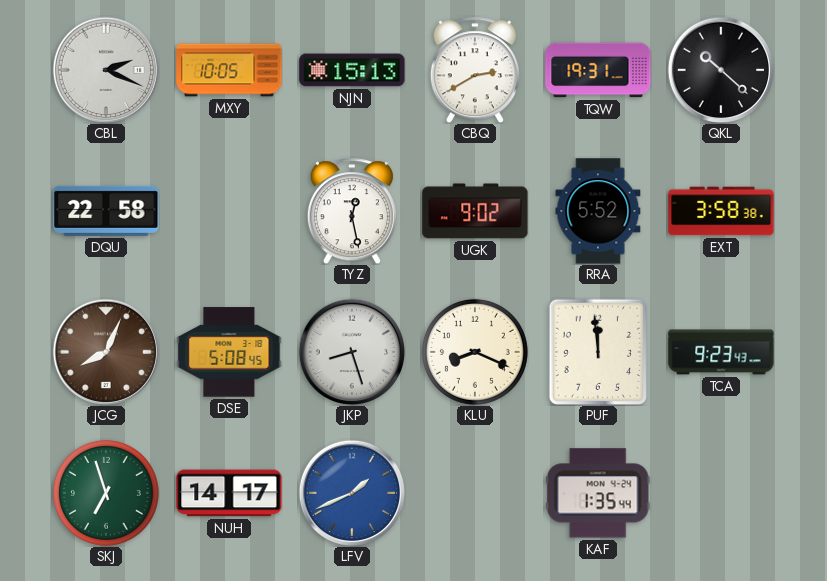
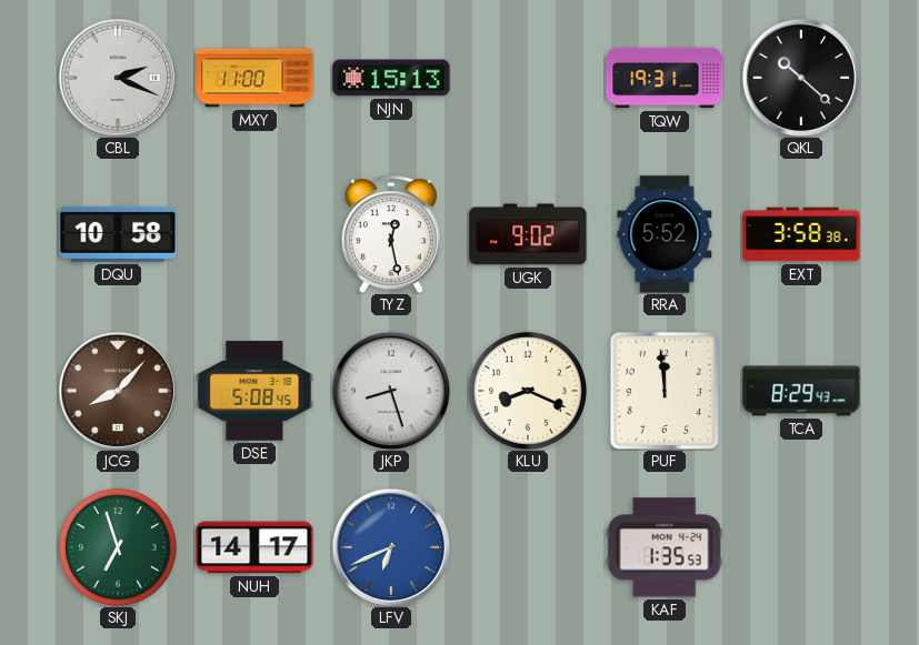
MXY: 10:05 -> 11:00
CBQ: 2:40 -> none
DQU: 22:58 -> 10:58
JCG: 8:04 -> 8:07
TCA: 9:23 -> 8:29
LFV: 1:41 -> 6:41
KAF: 1:35:44 -> 1:35:53
